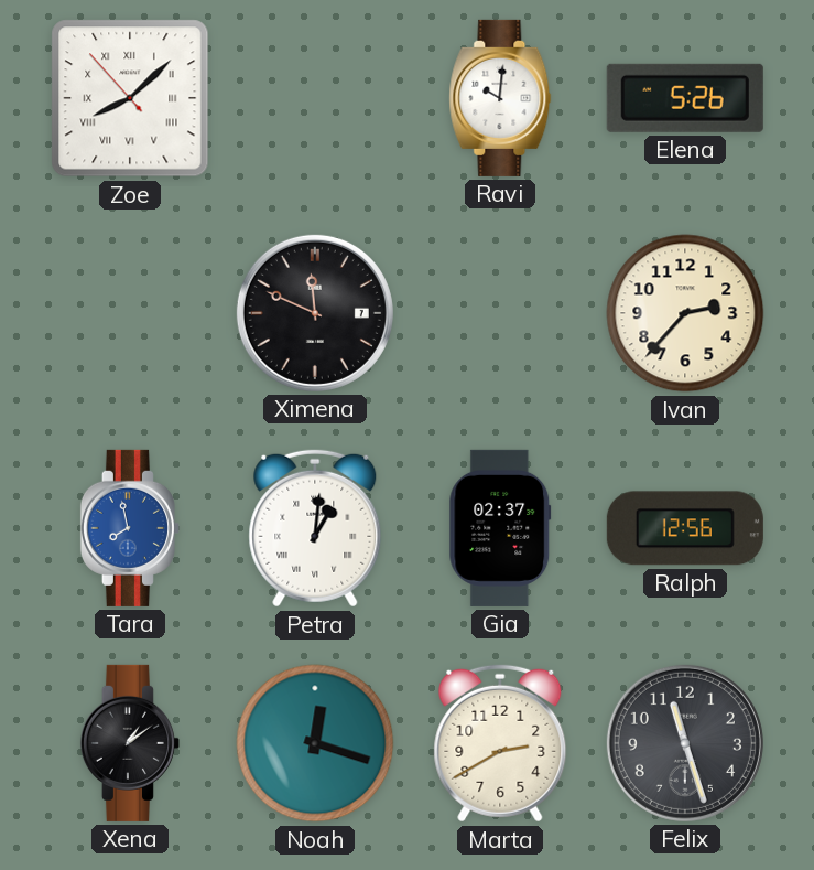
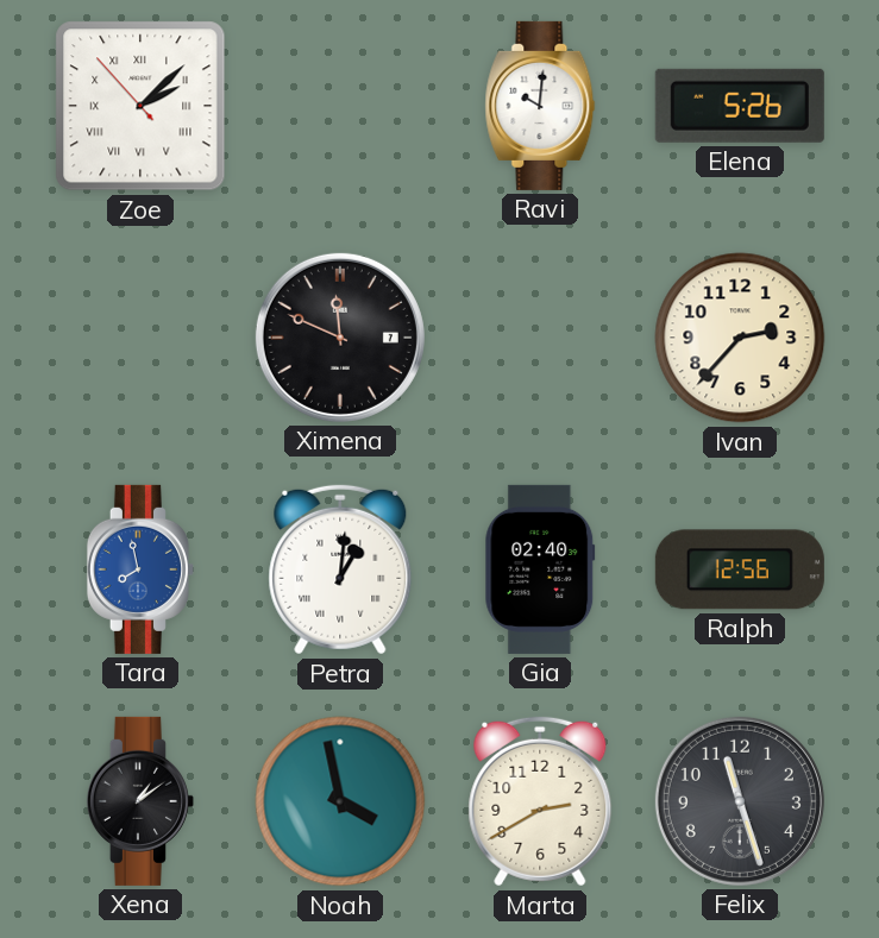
Zoe: 8:07 -> 2:07
Gia: 02:37 -> 02:40
Noah: 12:18 -> 3:58
